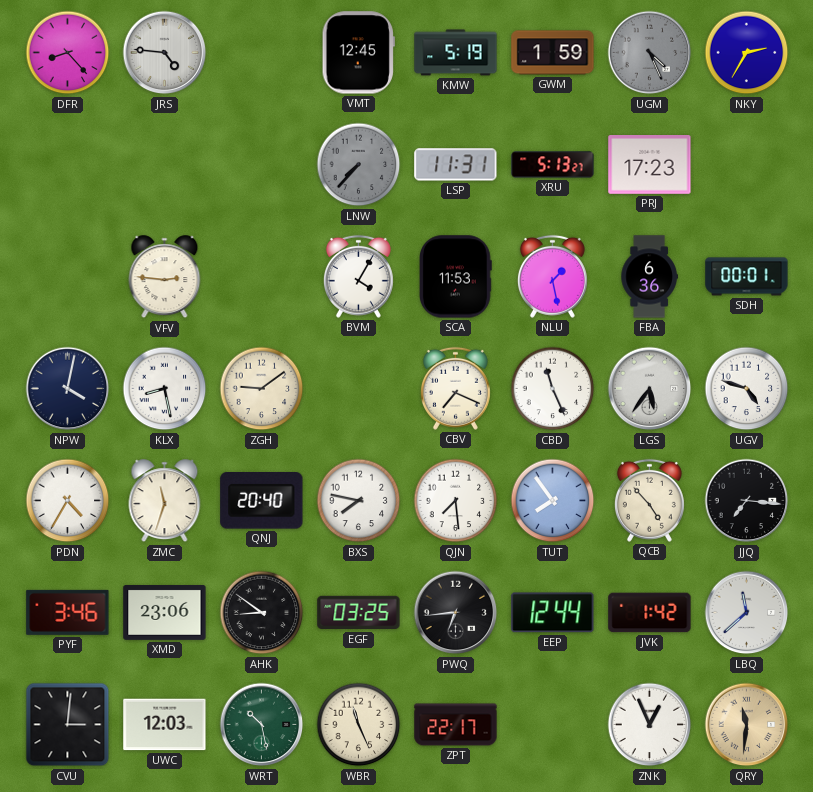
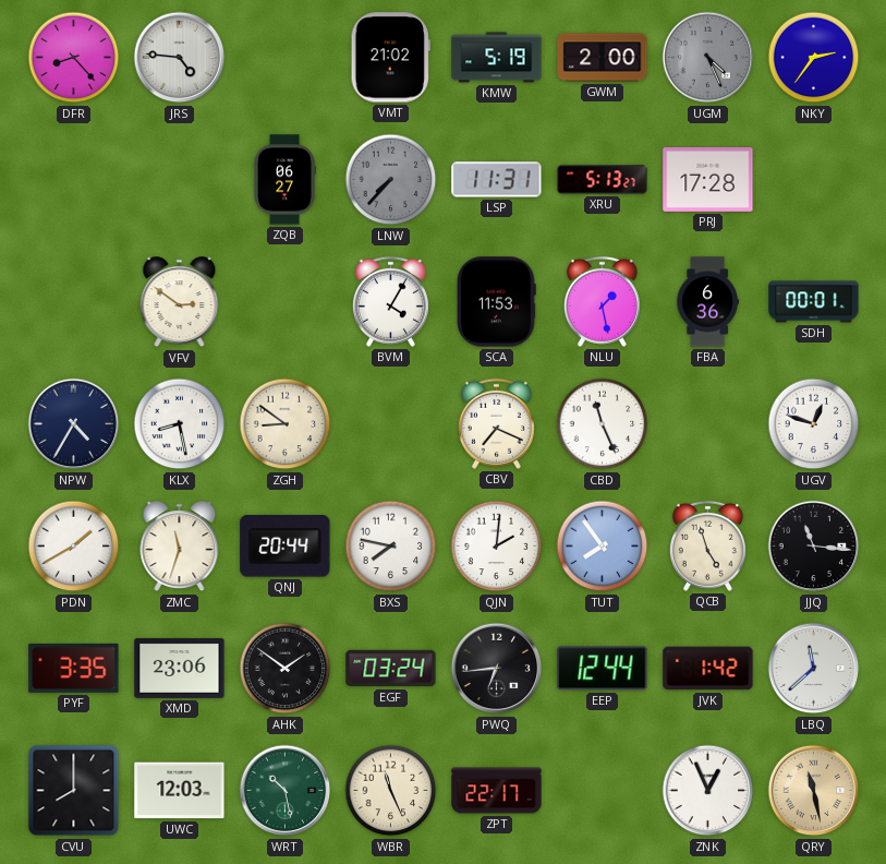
VMT: 12:45 -> 21:02
GWM: 1:59 -> 2:00
NKY: 2:35 -> 2:36
ZQB: none -> 06:27
PRJ: 17:23 -> 17:28
VFV: 2:46 -> 2:51
NPW: 4:02 -> 4:35
ZGH: 9:09 -> 8:51
LGS: 5:36 -> none
UGV: 4:48 -> 12:48
PDN: 4:35 -> 1:40
QNJ: 20:40 -> 20:44
QJN: 7:29 -> 2:01
QCB: 4:53 -> 4:57
JJQ: 7:16 -> 11:16
PYF: 3:46 -> 3:35
AHK: 8:51 -> 1:51
EGF: 03:25 -> 03:24
CVU: 3:01 -> 8:00
QRY: 11:31 -> 11:28
